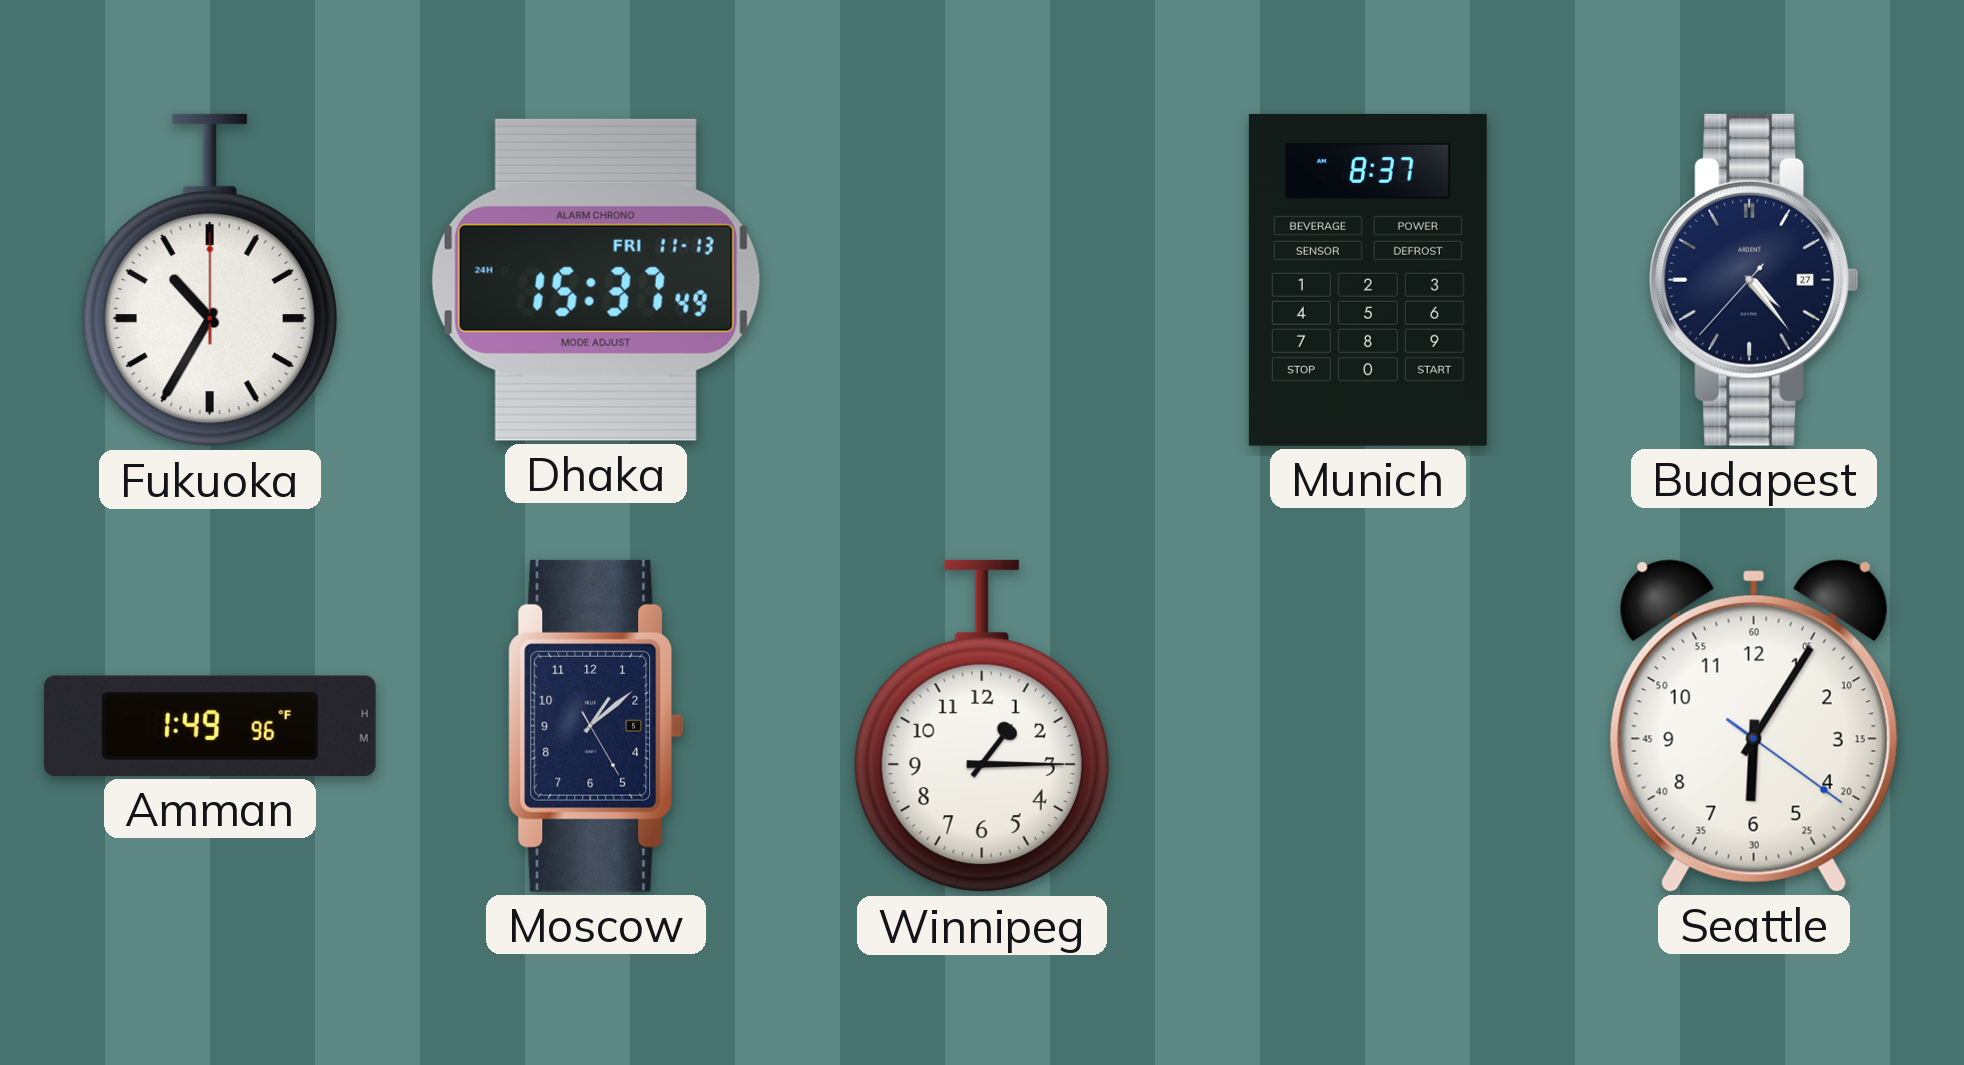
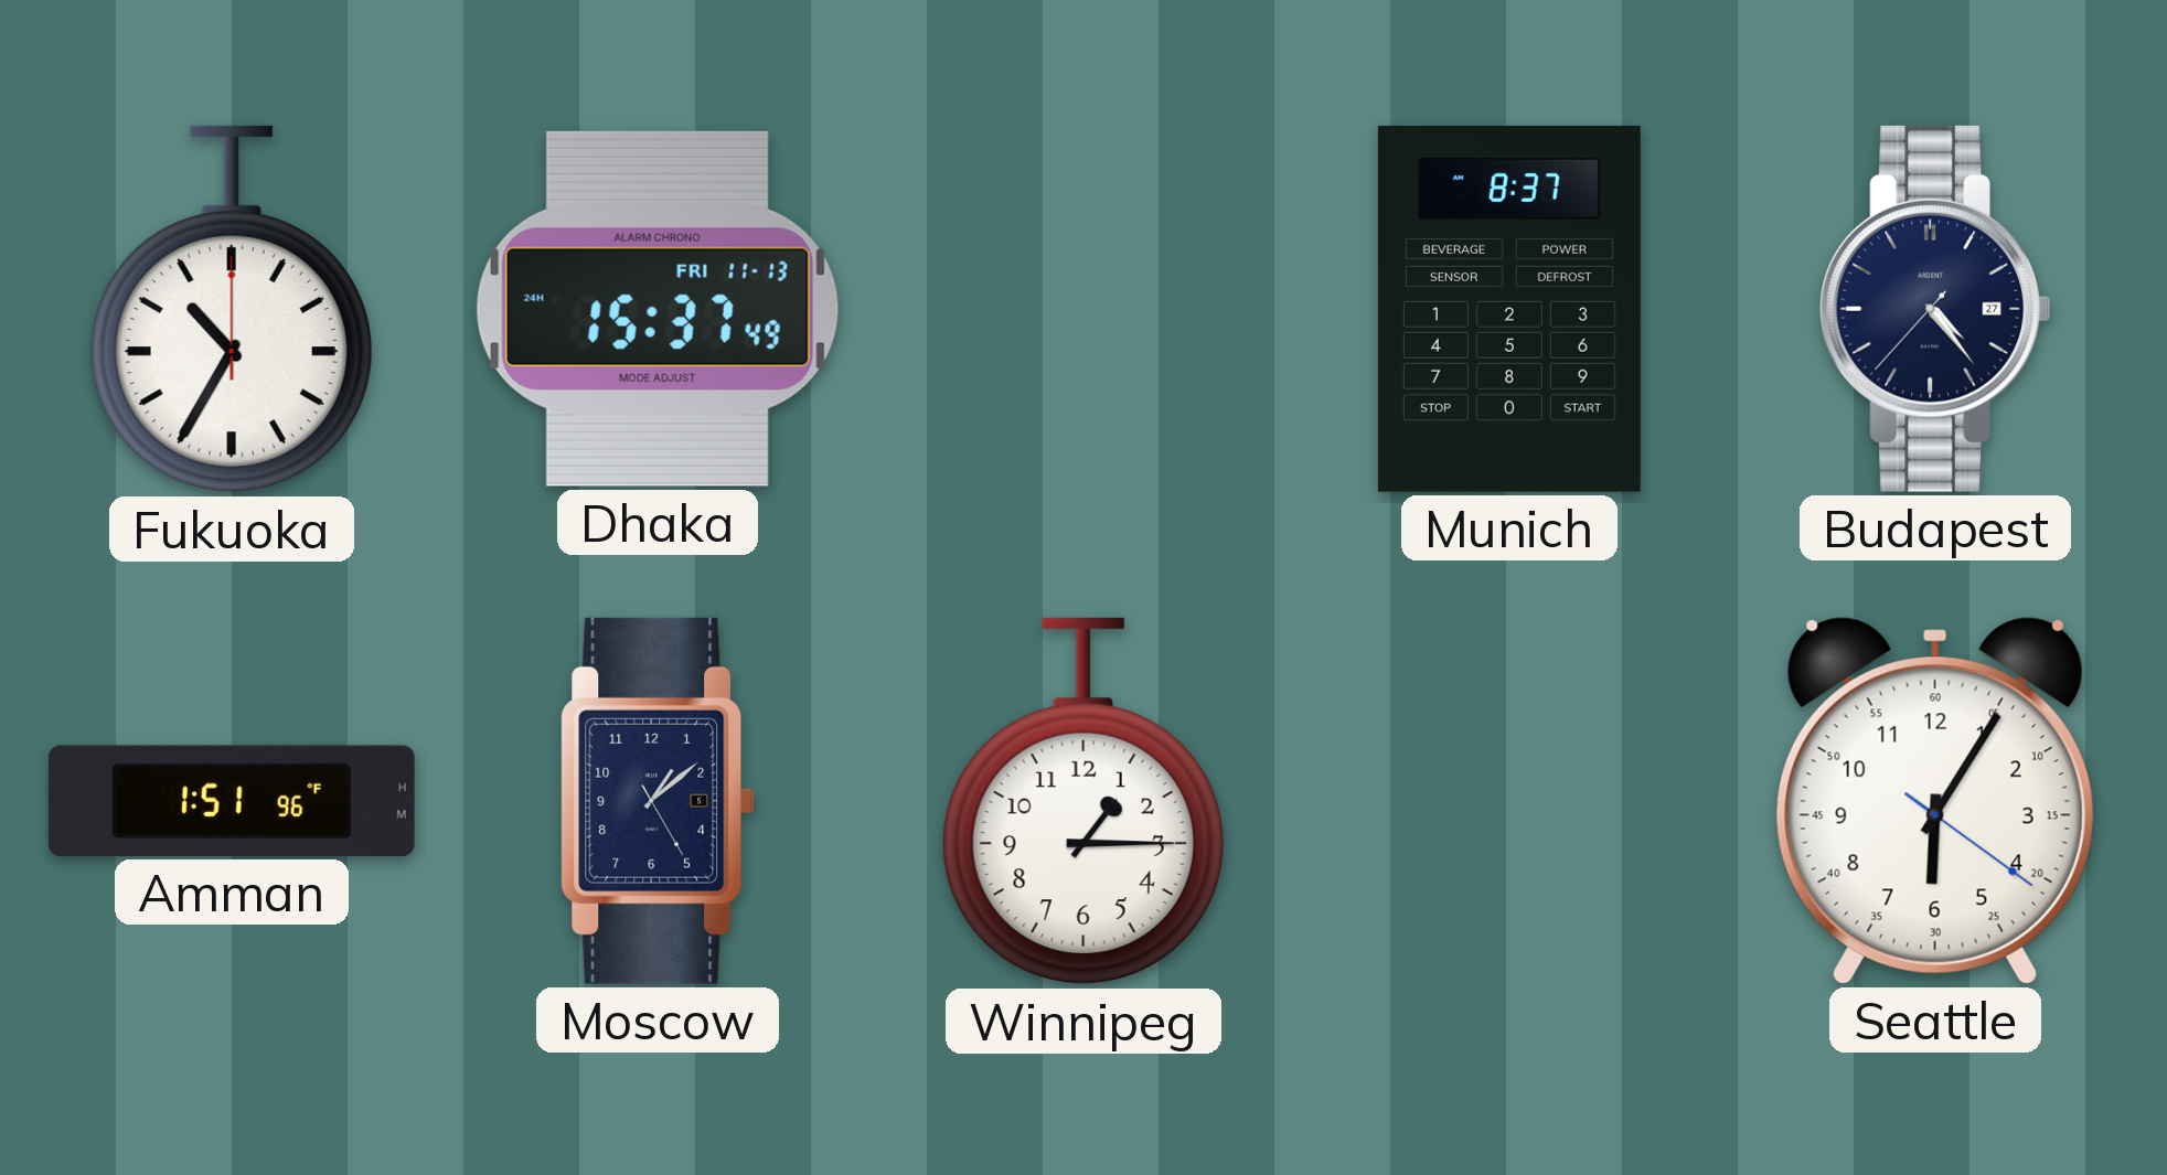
Amman: 1:49 -> 1:51
